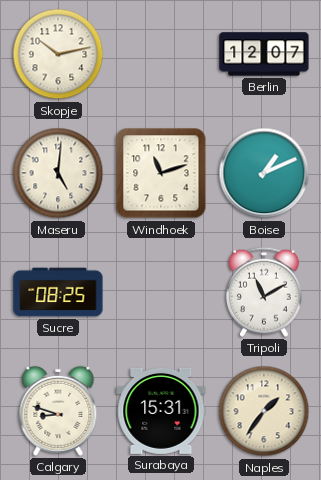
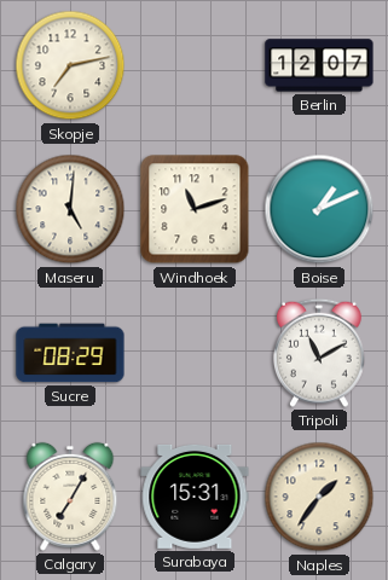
Skopje: 10:13 -> 7:13
Sucre: 08:25 -> 08:29
Calgary: 8:48 -> 7:05
